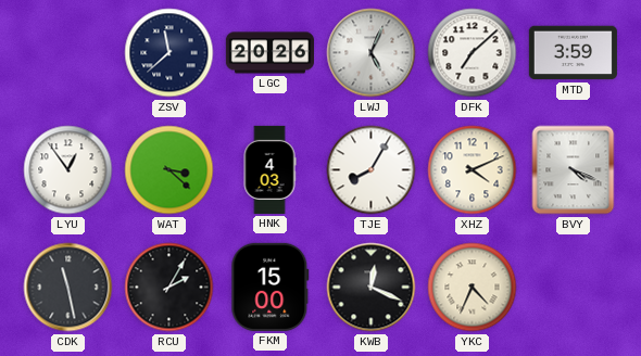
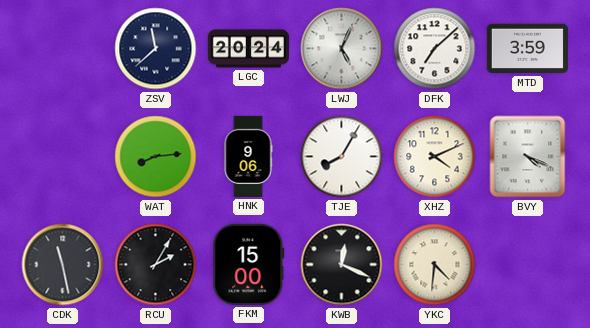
LGC: 20:26 -> 20:24
LYU: 12:54 -> none
WAT: 3:22 -> 8:14
HNK: 4:03 -> 9:06
YKC: 4:34 -> 4:31
